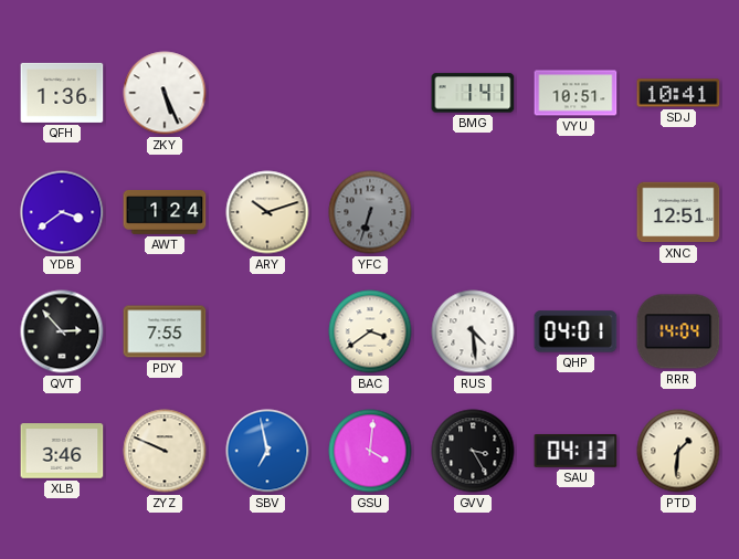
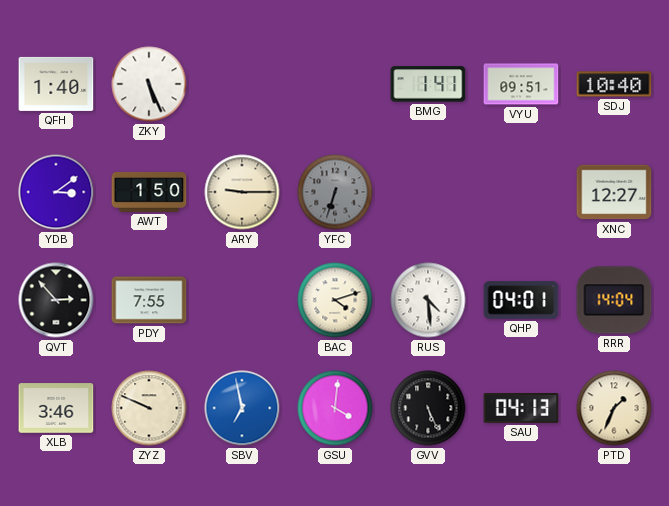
QFH: 1:36 -> 1:40
VYU: 10:51 -> 09:51
SDJ: 10:41 -> 10:40
YDB: 3:39 -> 3:09
AWT: 1:24 -> 1:50
ARY: 10:12 -> 9:15
XNC: 12:51 -> 12:27
BAC: 3:39 -> 4:12
GVV: 3:25 -> 5:26
PTD: 1:31 -> 1:34
